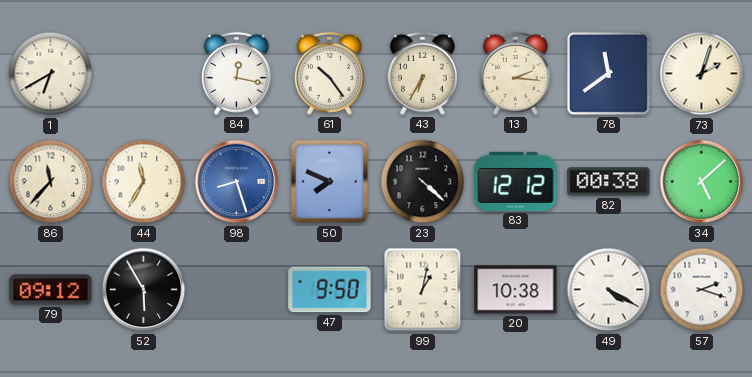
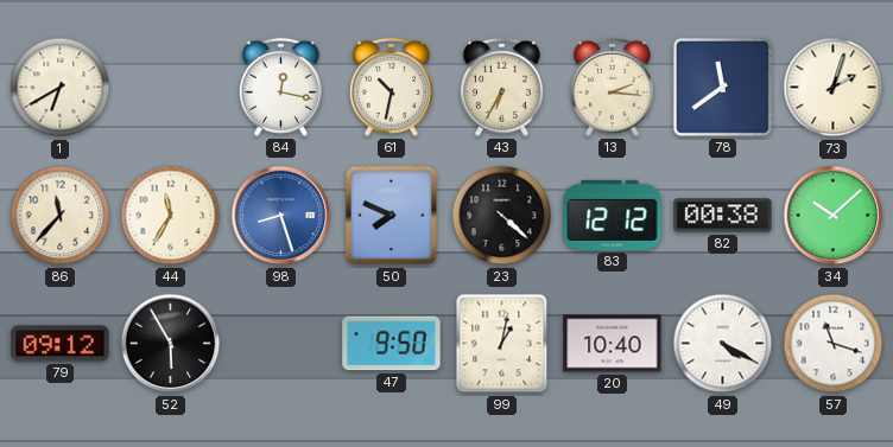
61: 10:24 -> 10:32
34: 5:08 -> 10:08
20: 10:38 -> 10:40
57: 2:18 -> 11:18
